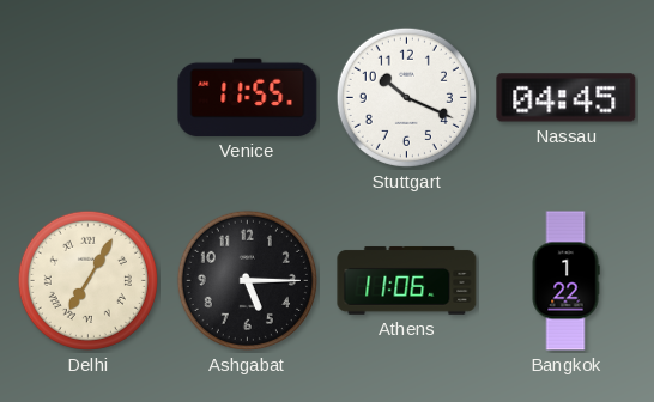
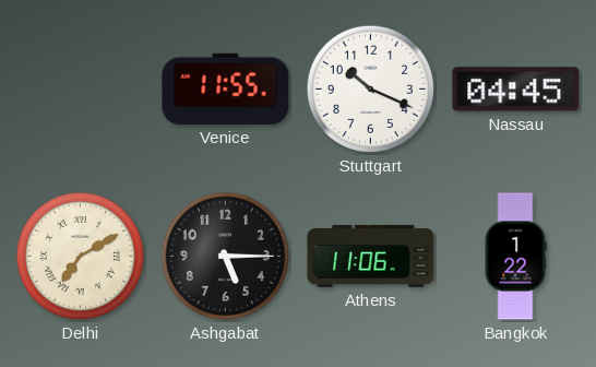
Delhi: 7:05 -> 7:10
